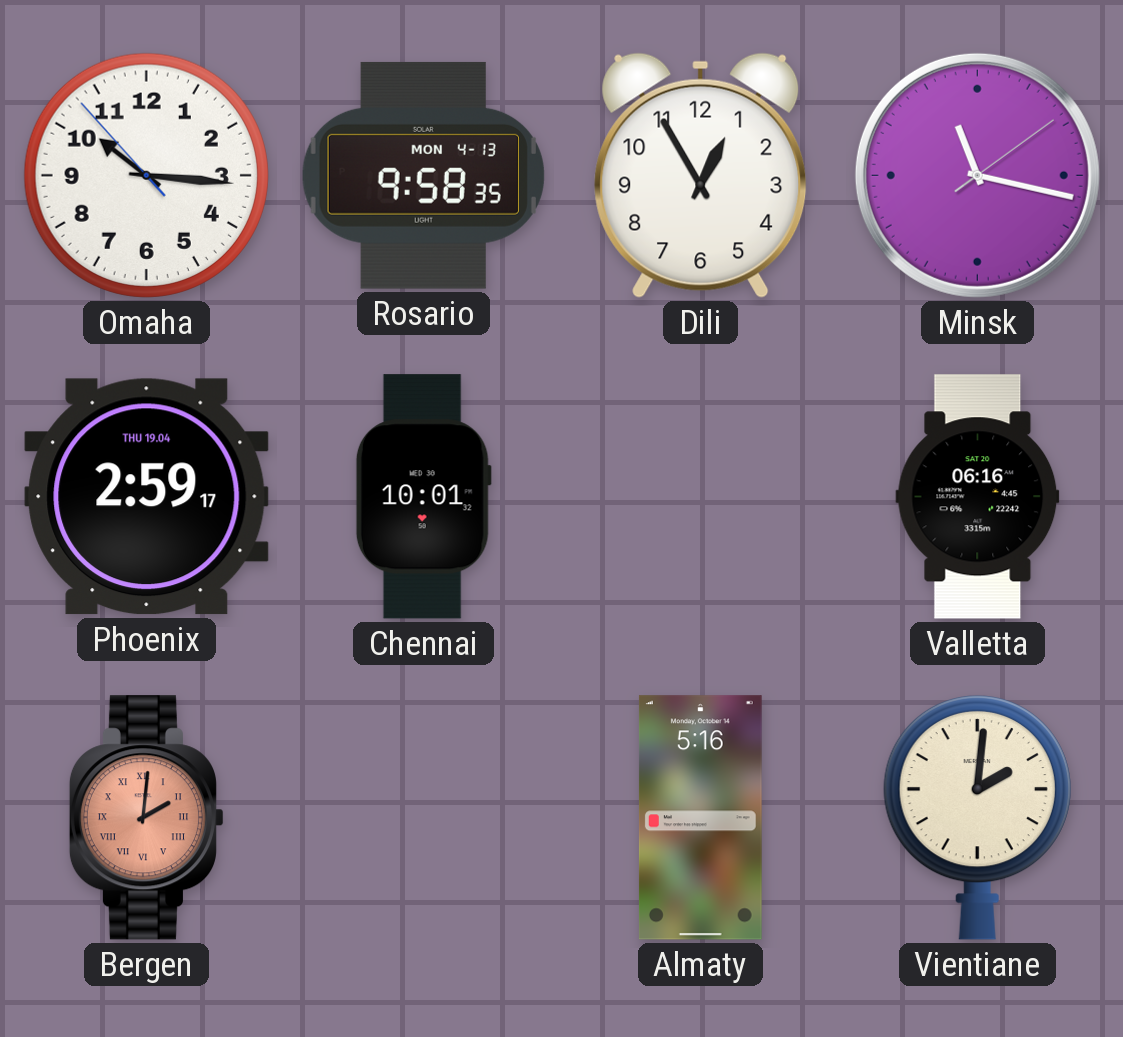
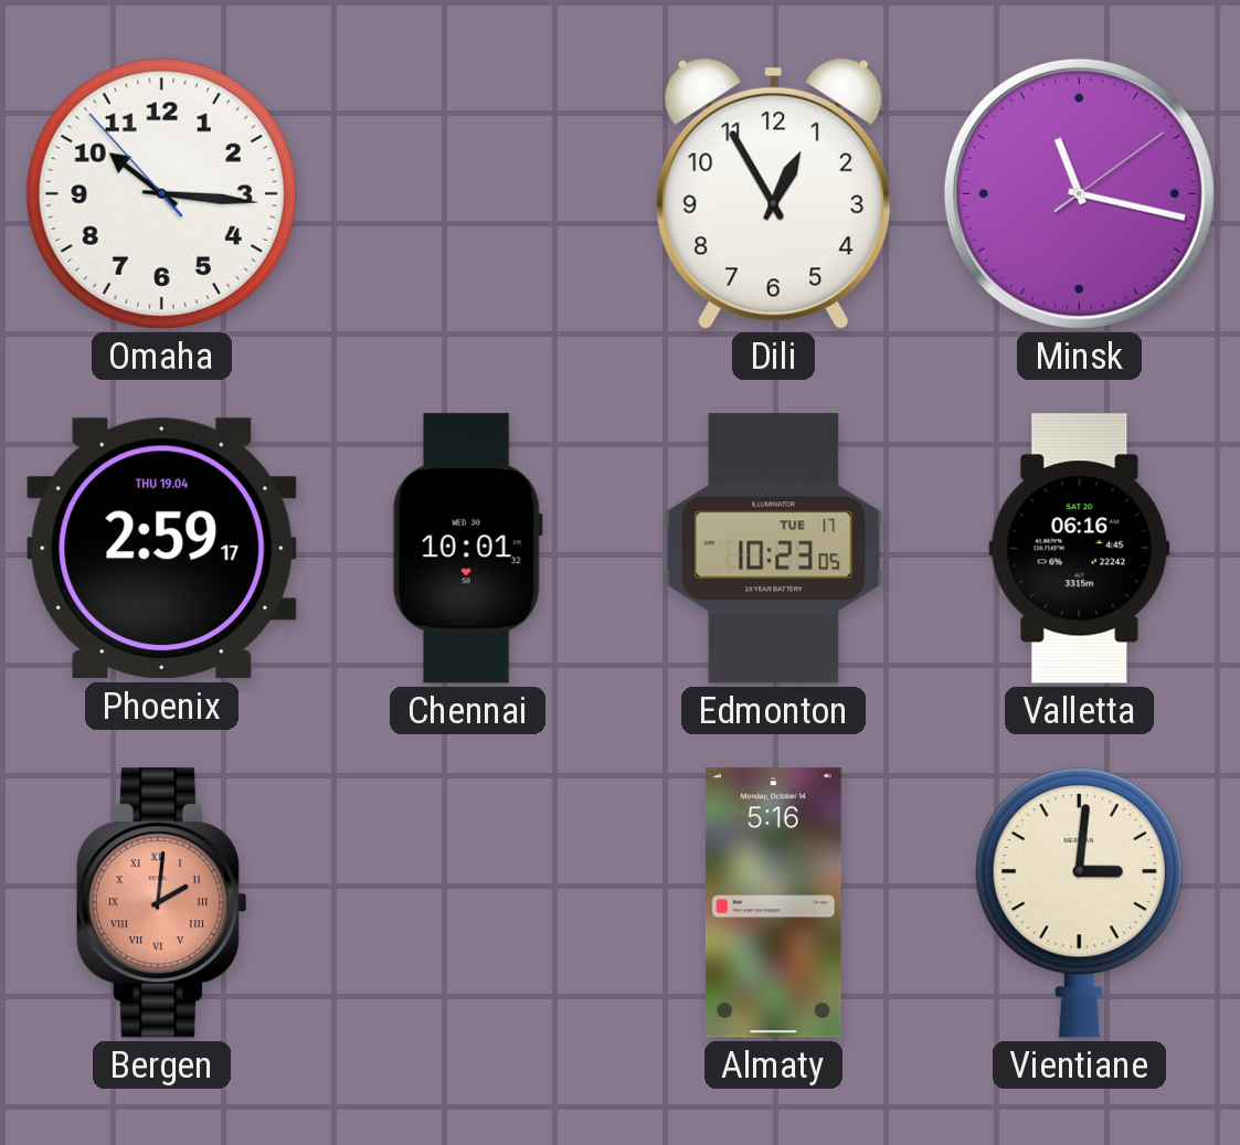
Rosario: 9:58 -> none
Edmonton: none -> 10:23
Vientiane: 2:01 -> 3:01
